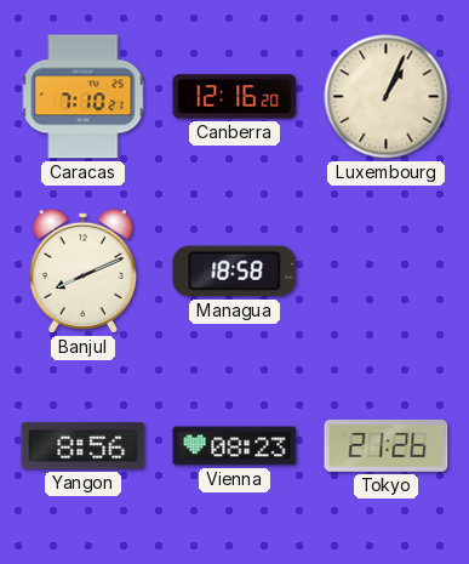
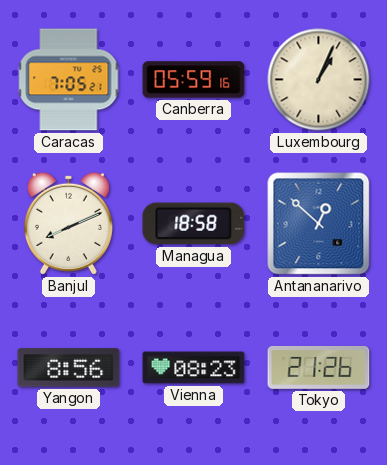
Caracas: 7:10 -> 7:05
Canberra: 12:16 -> 05:59
Antananarivo: none -> 12:52
